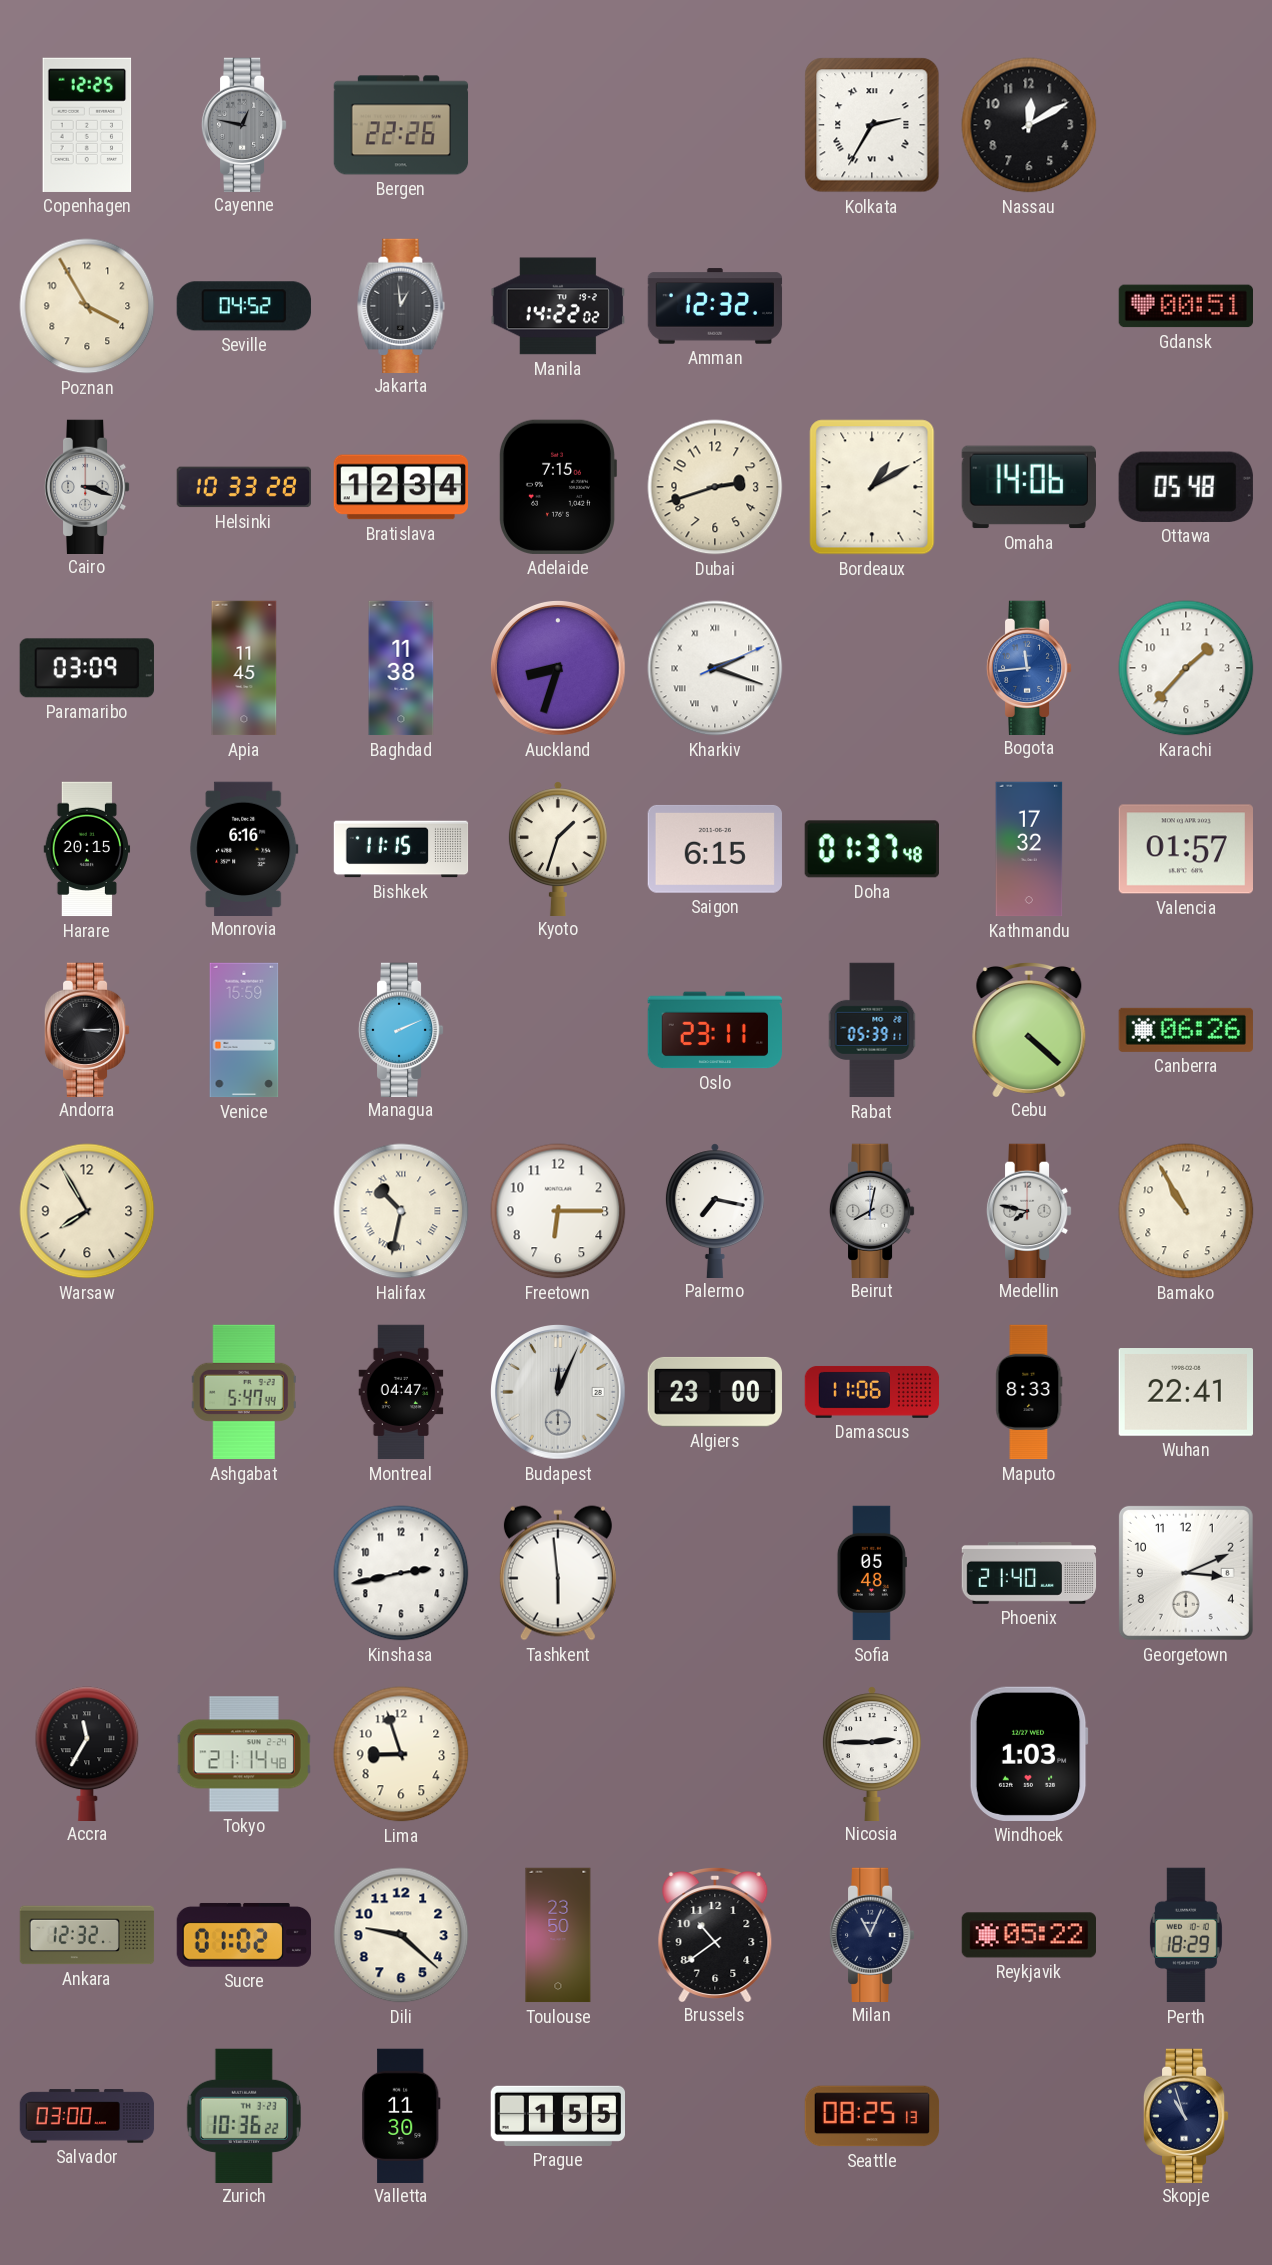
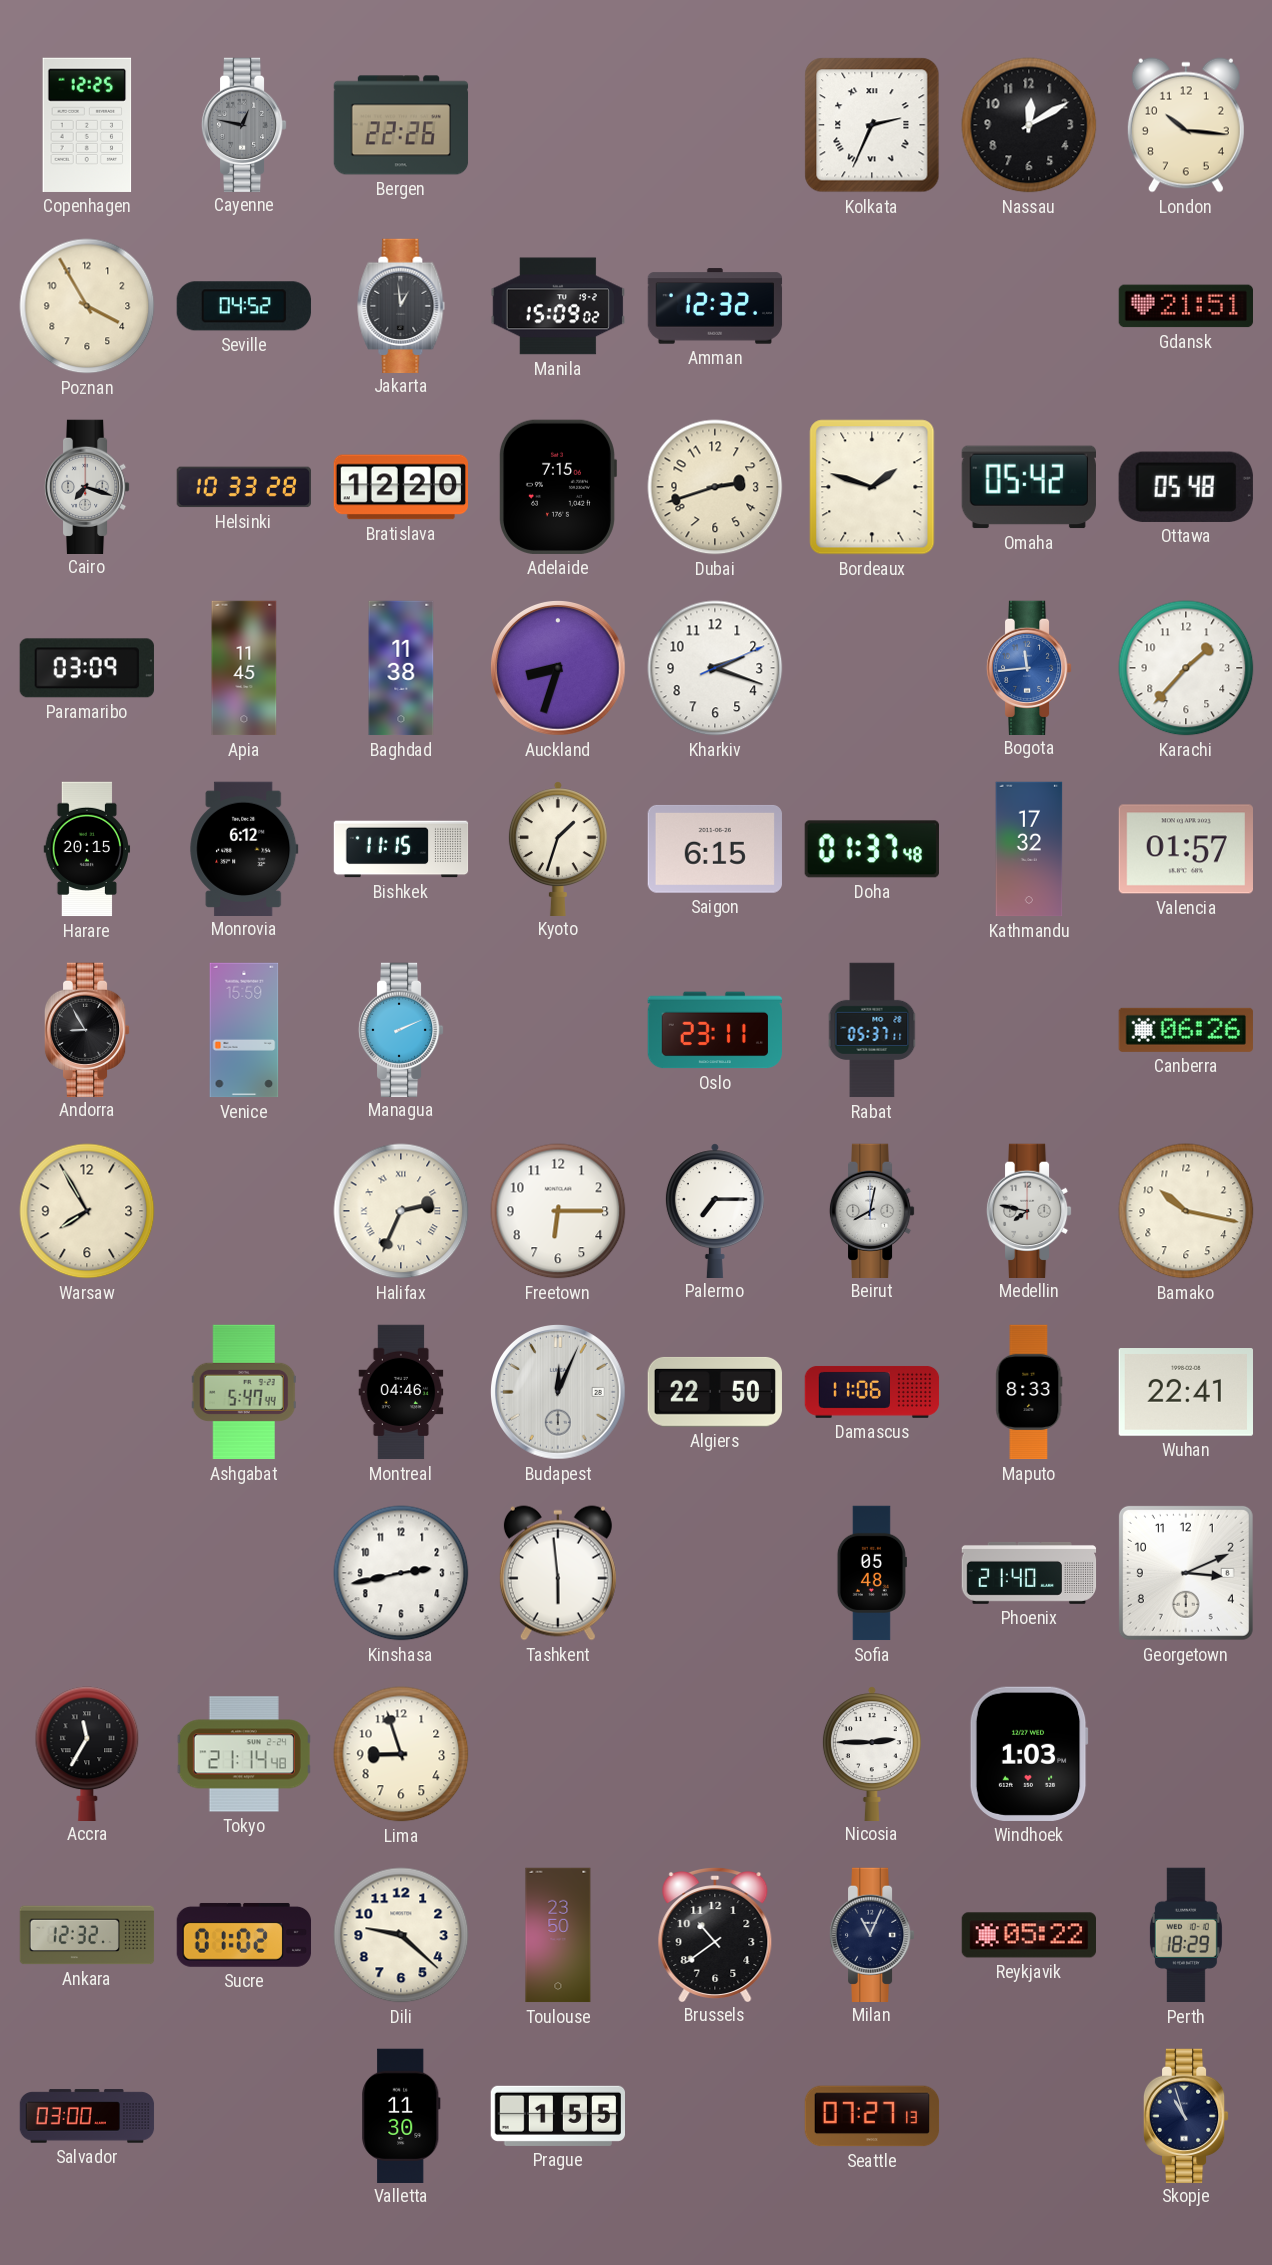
Kolkata: 2:35 -> 2:34
London: none -> 10:16
Manila: 14:22 -> 15:09
Gdansk: 00:51 -> 21:51
Cairo: 3:18 -> 7:18
Bratislava: 12:34 -> 12:20
Bordeaux: 1:10 -> 1:48
Omaha: 14:06 -> 05:42
Kharkiv numerals: Roman -> Arabic
Monrovia: 6:16 -> 6:12
Andorra: 3:15 -> 8:55
Rabat: 05:39 -> 05:37
Cebu: 4:22 -> none
Halifax: 10:32 -> 2:34
Palermo: 7:17 -> 7:15
Bamako: 10:55 -> 10:17
Montreal: 04:47 -> 04:46
Algiers: 23:00 -> 22:50
Zurich: 10:36 -> none
Seattle: 08:25 -> 07:27
